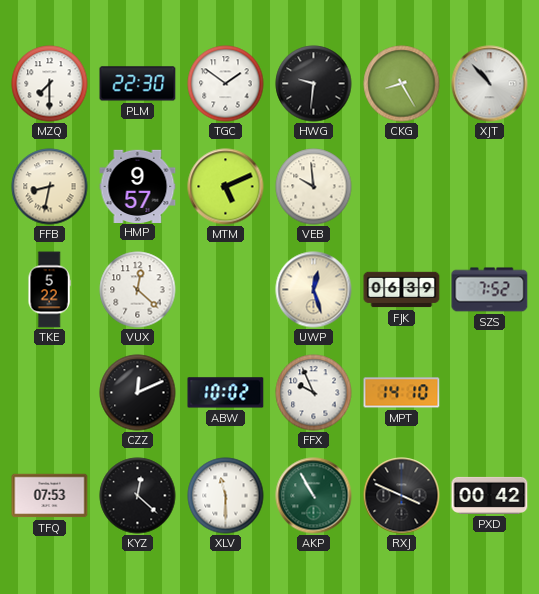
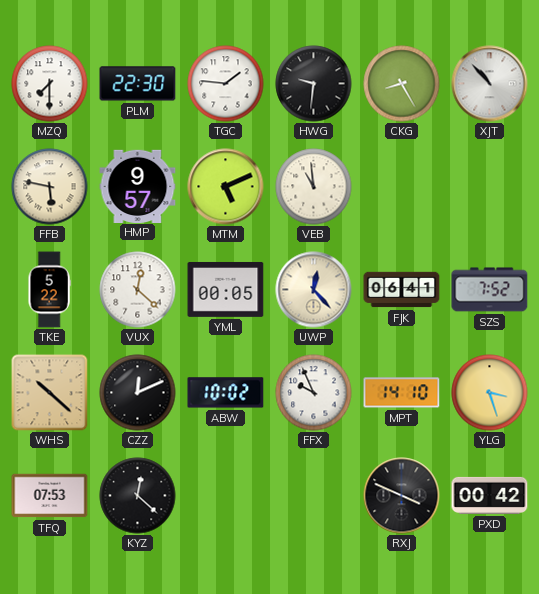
TGC: 1:51 -> 1:46
FFB: 8:32 -> 5:47
VEB: 9:59 -> 10:59
YML: none -> 00:05
UWP: 12:27 -> 12:23
FJK: 06:39 -> 06:41
WHS: none -> 10:22
YLG: none -> 3:27
XLV: 11:30 -> none
AKP: 10:55 -> none
